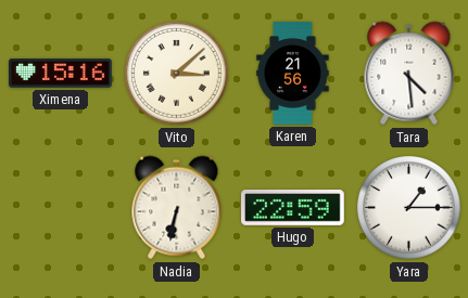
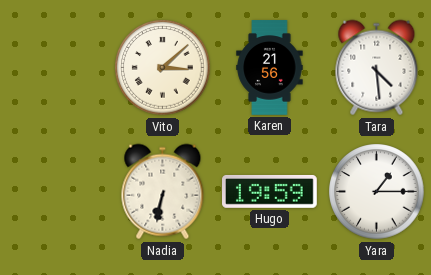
Ximena: 15:16 -> none
Hugo: 22:59 -> 19:59
